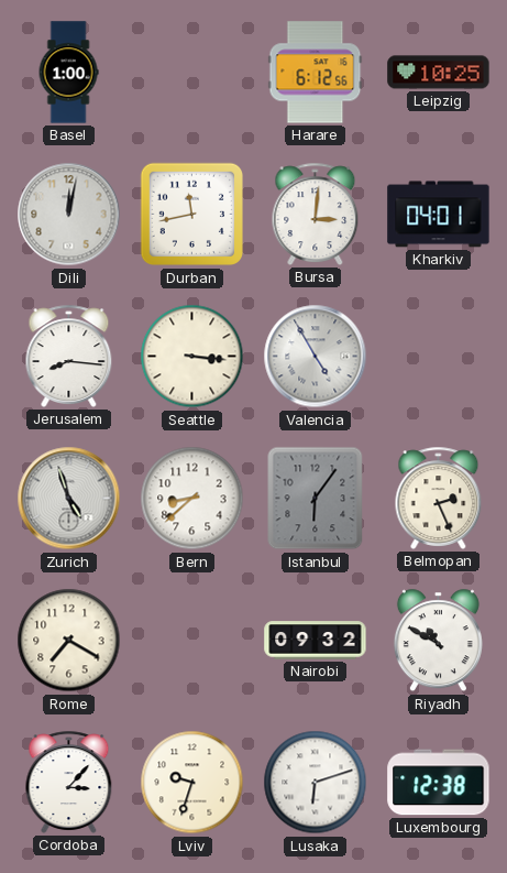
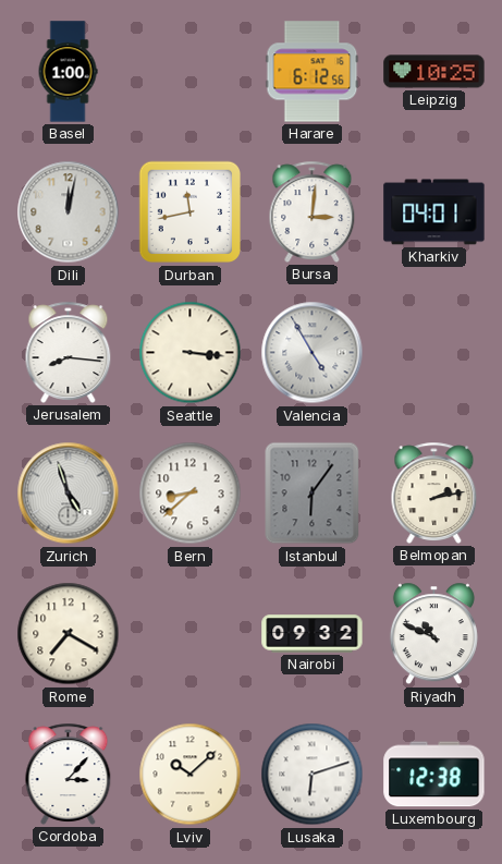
Belmopan: 2:26 -> 2:13
Riyadh: 10:50 -> 10:49
Lviv: 9:33 -> 10:08
